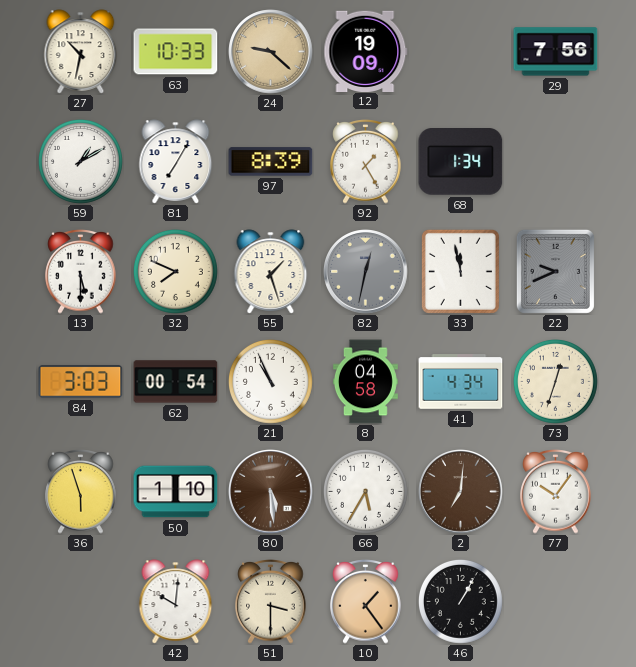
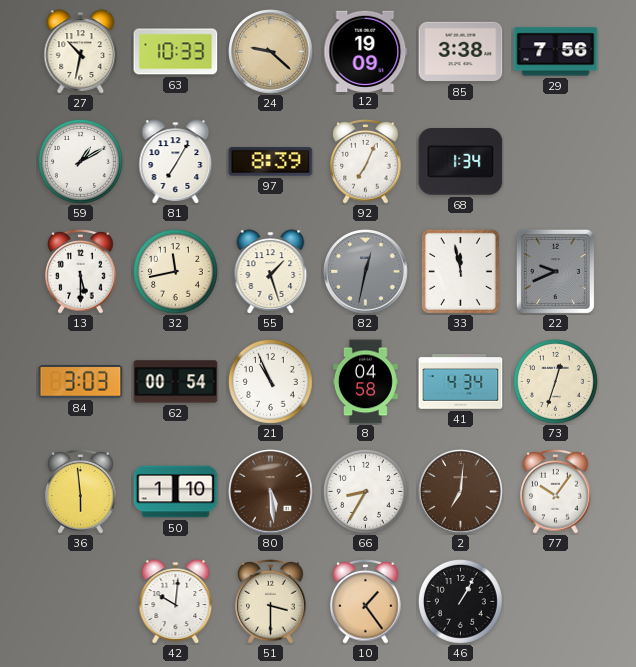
85: none -> 3:38
92: 1:25 -> 7:04
32: 7:49 -> 11:43
36: 5:57 -> 5:59
66: 5:35 -> 8:35
